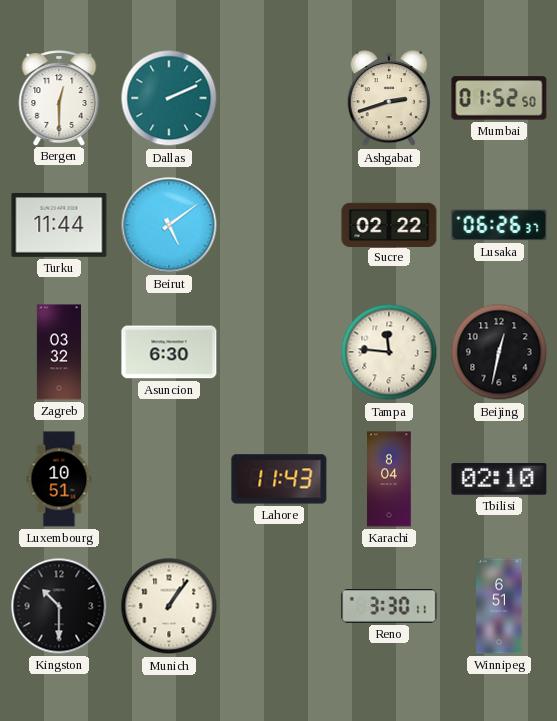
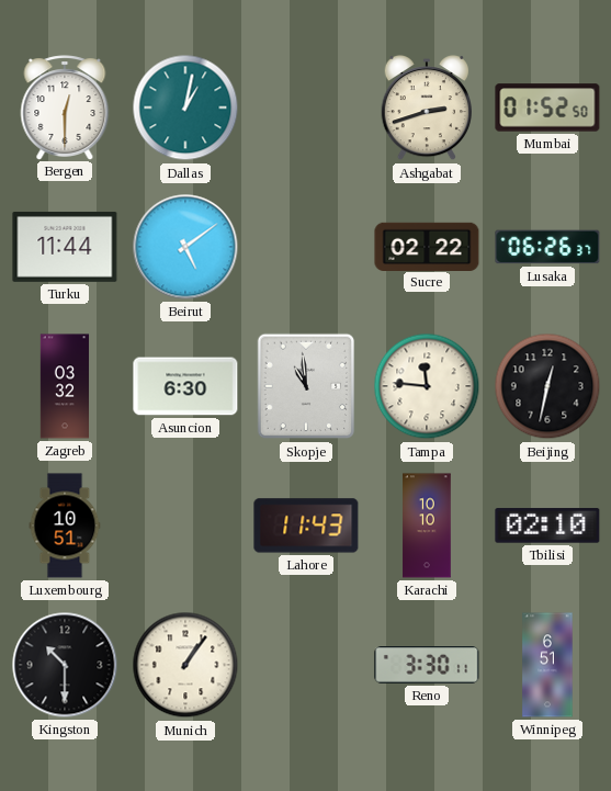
Dallas: 2:11 -> 1:02
Skopje: none -> 10:59
Karachi: 8:04 -> 10:10
